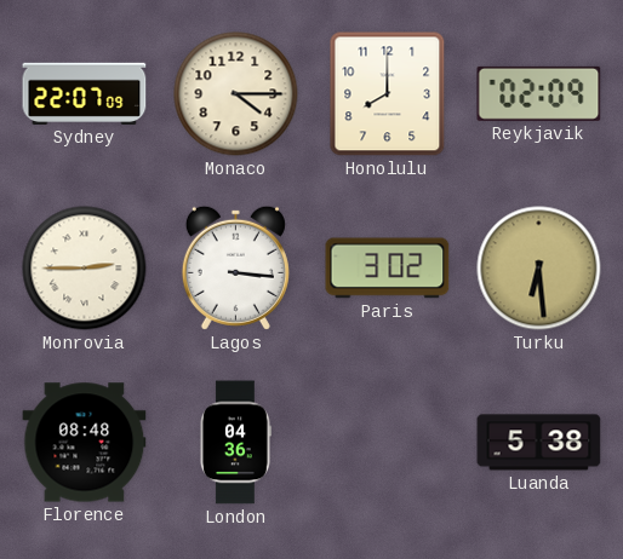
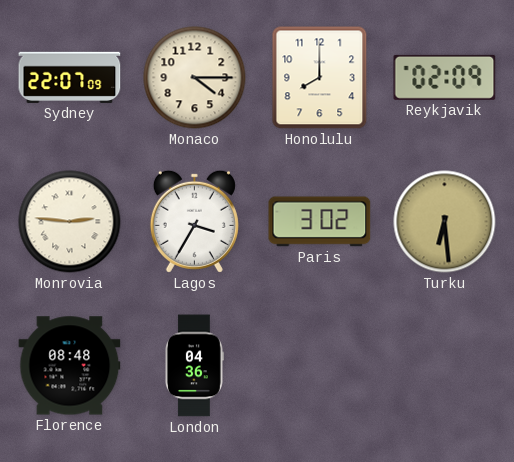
Monrovia: 2:45 -> 2:46
Lagos: 3:16 -> 3:35
Luanda: 5:38 -> none
